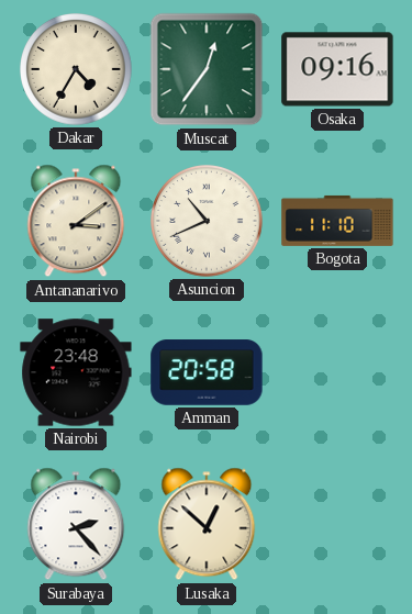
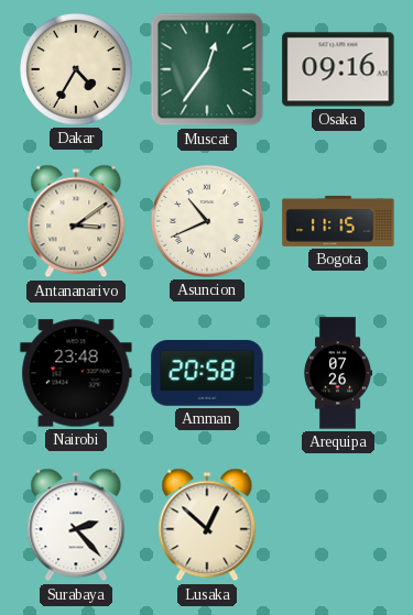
Bogota: 11:10 -> 11:15
Arequipa: none -> 07:26
